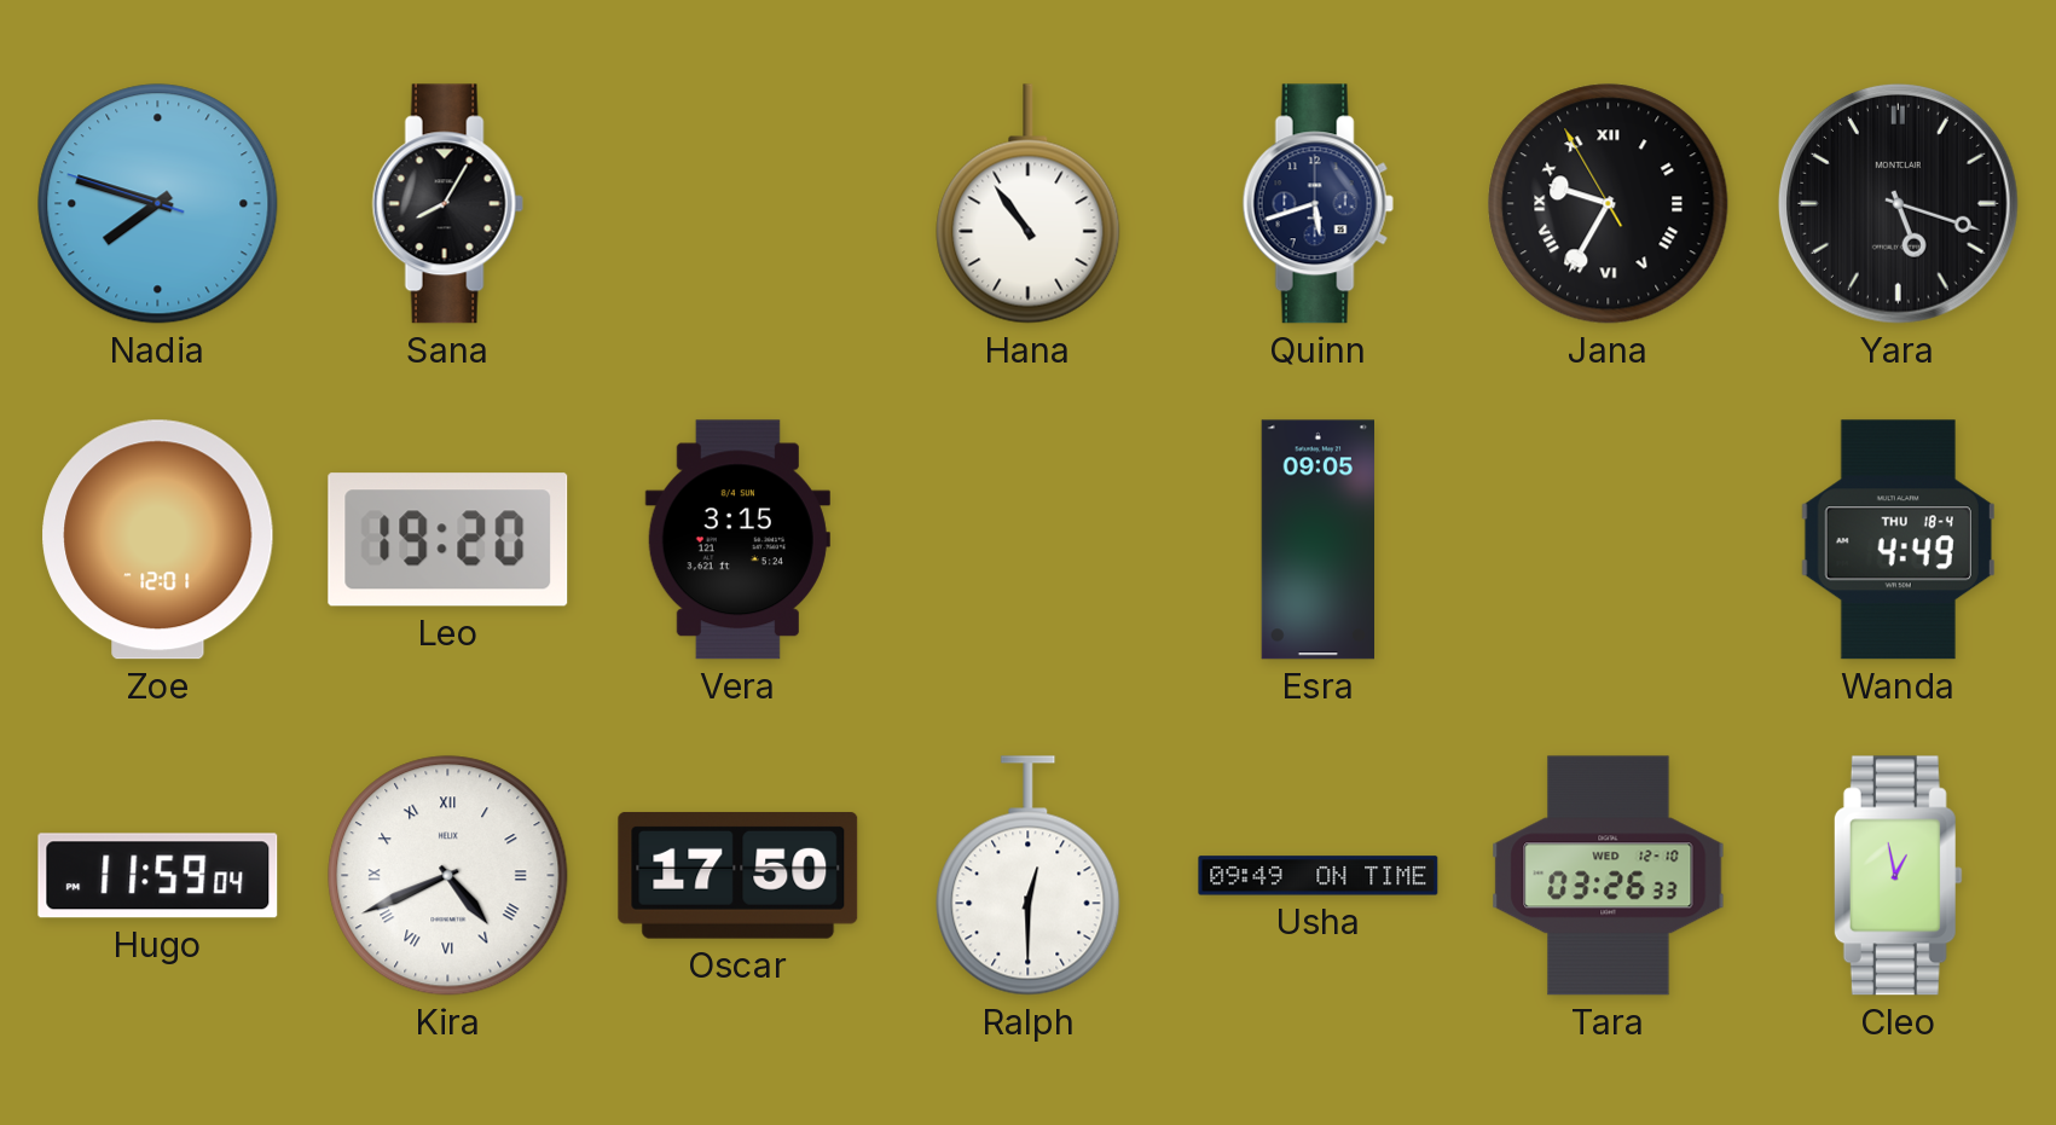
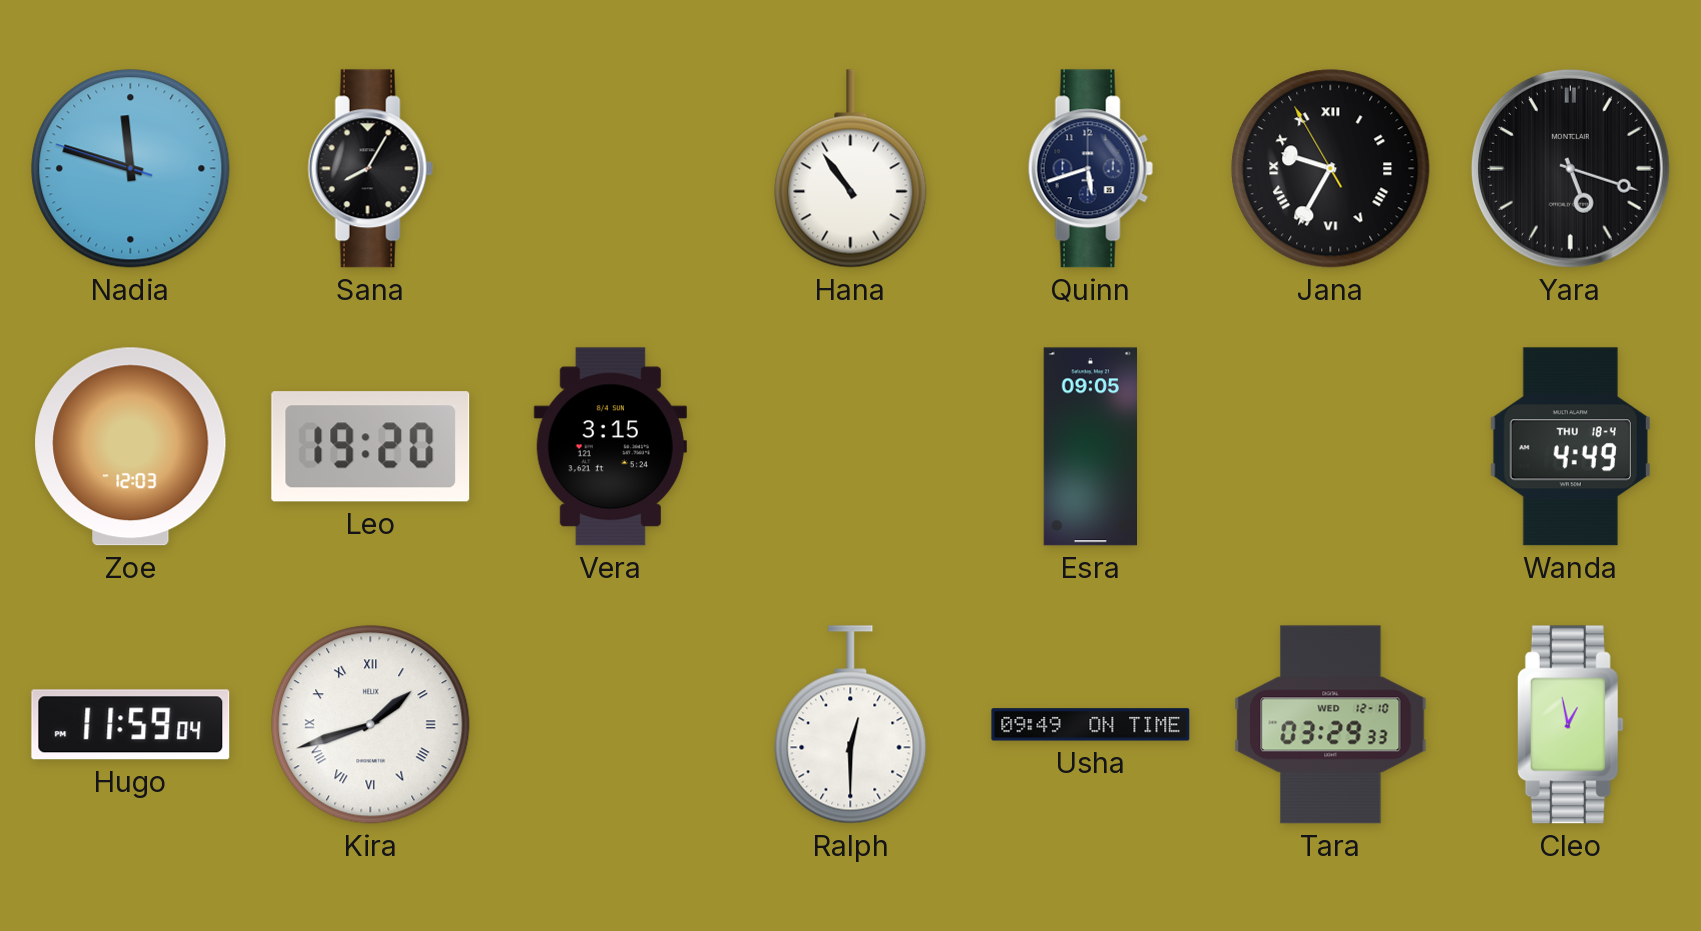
Nadia: 7:47 -> 11:47
Zoe: 12:01 -> 12:03
Kira: 4:41 -> 1:42
Oscar: 17:50 -> none
Tara: 03:26 -> 03:29
